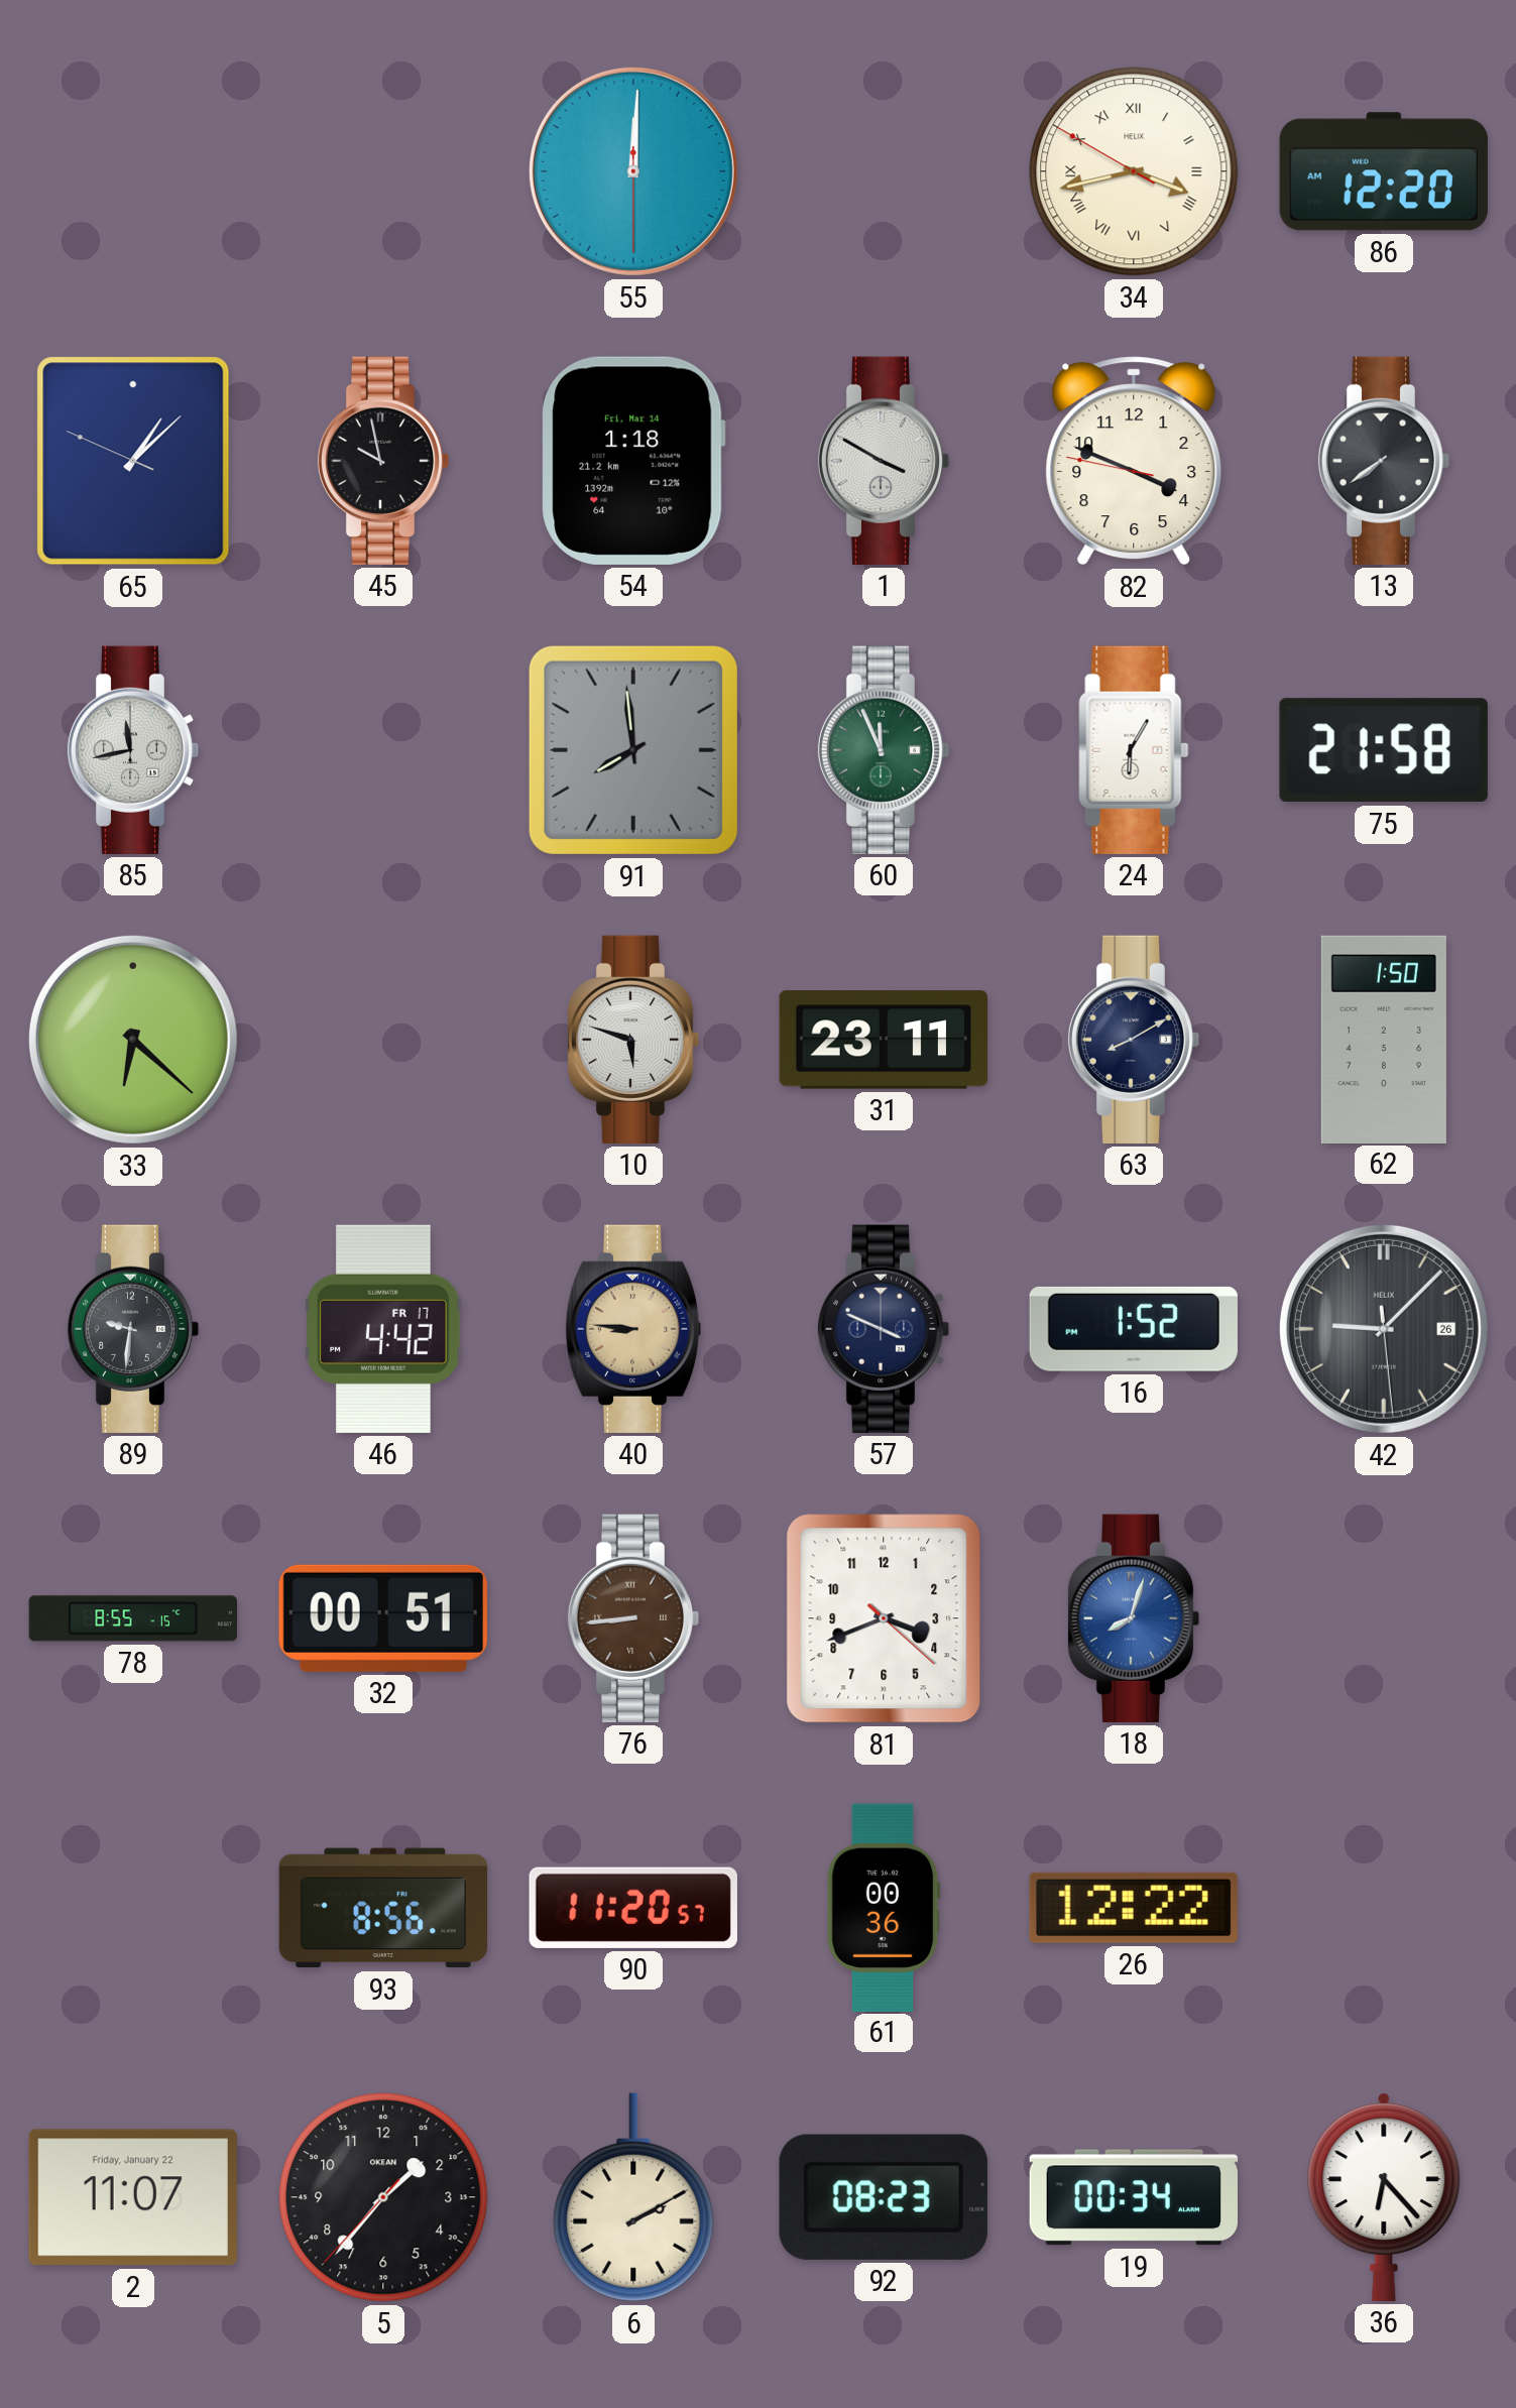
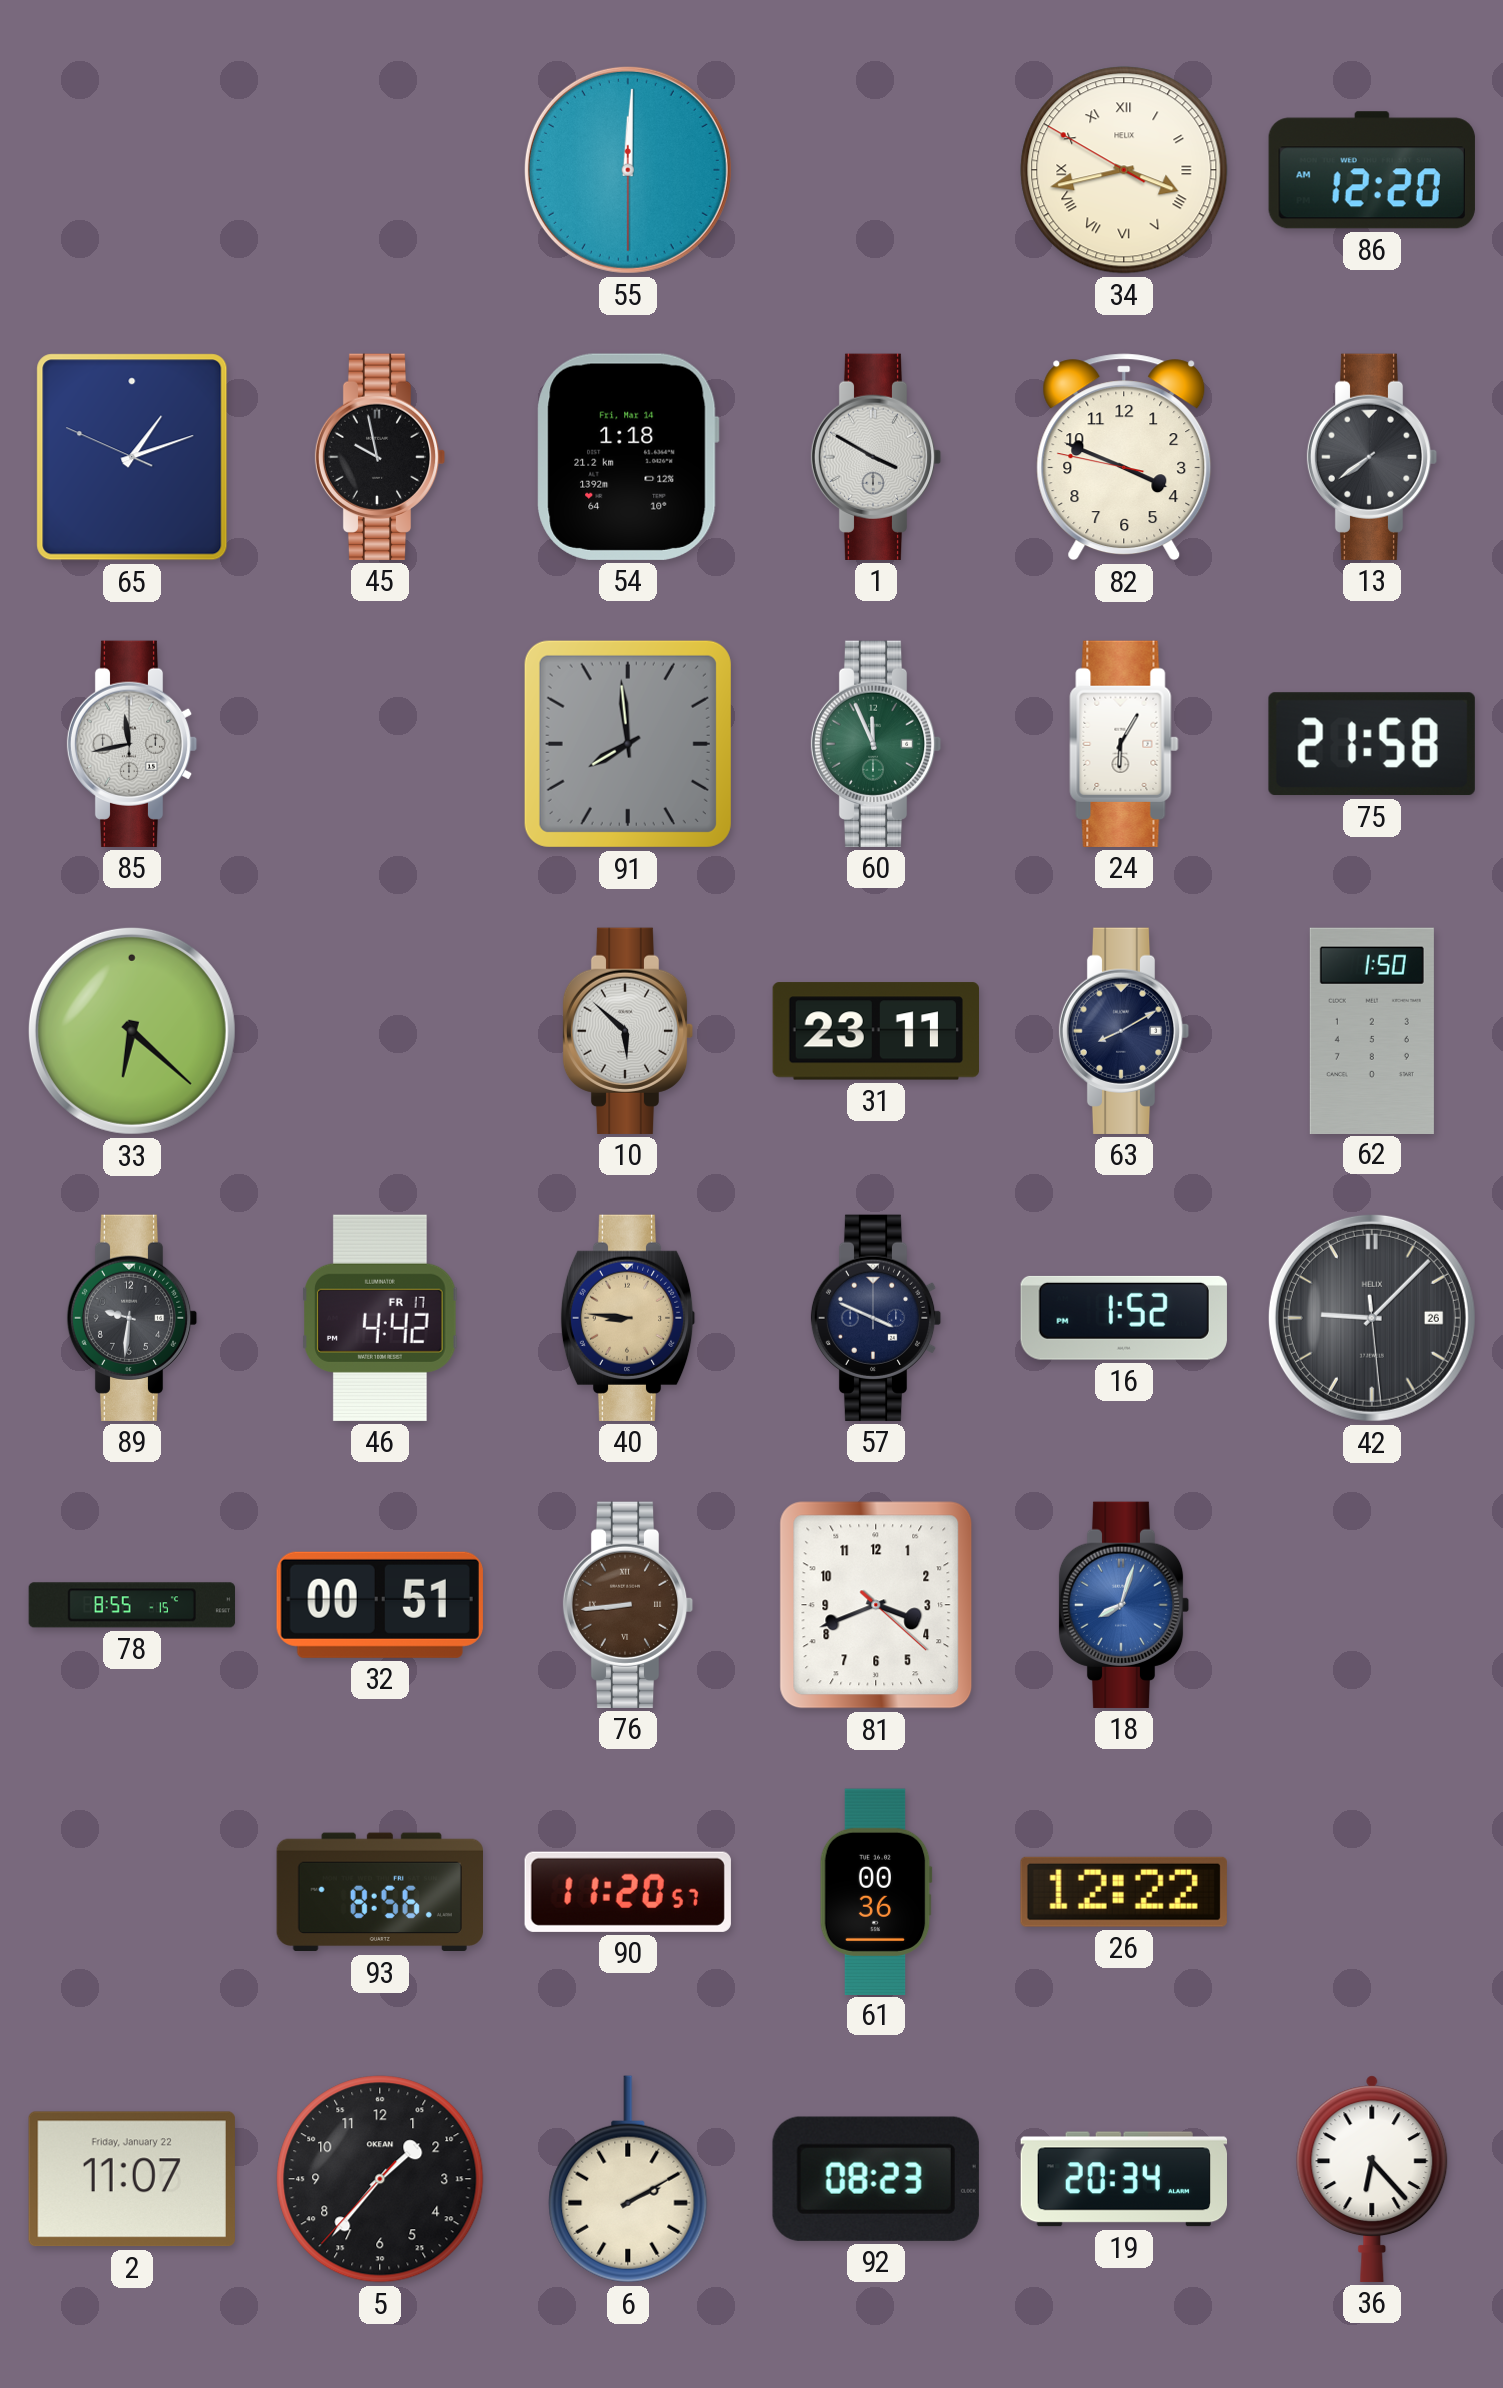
65: 1:07 -> 1:11
10: 5:48 -> 5:52
19: 00:34 -> 20:34
